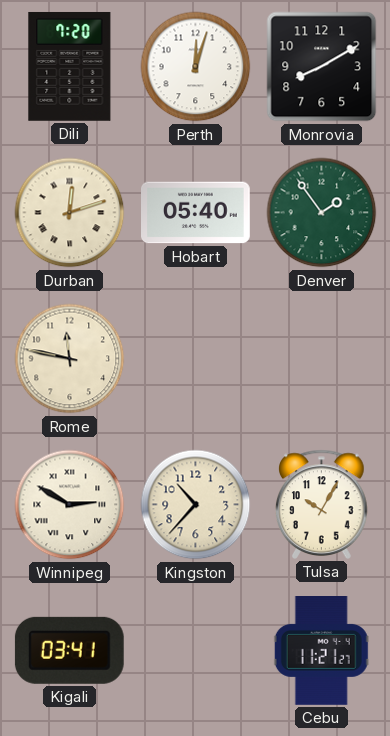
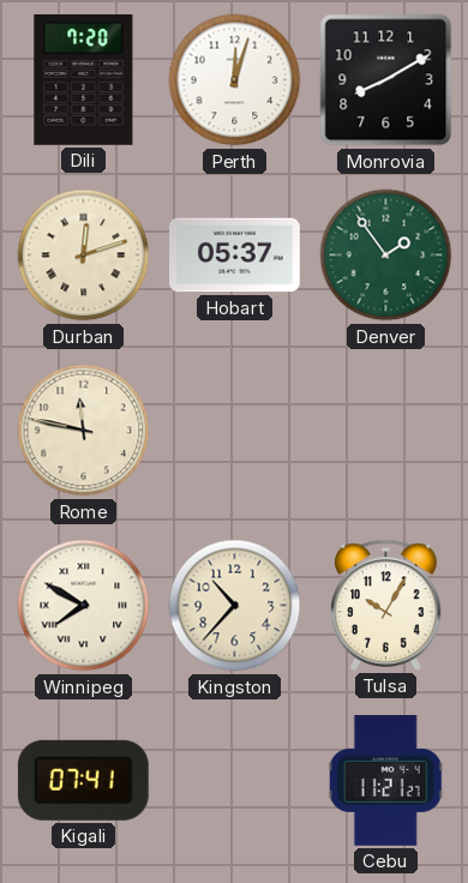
Hobart: 05:40 -> 05:37
Winnipeg: 2:50 -> 7:50
Kigali: 03:41 -> 07:41
